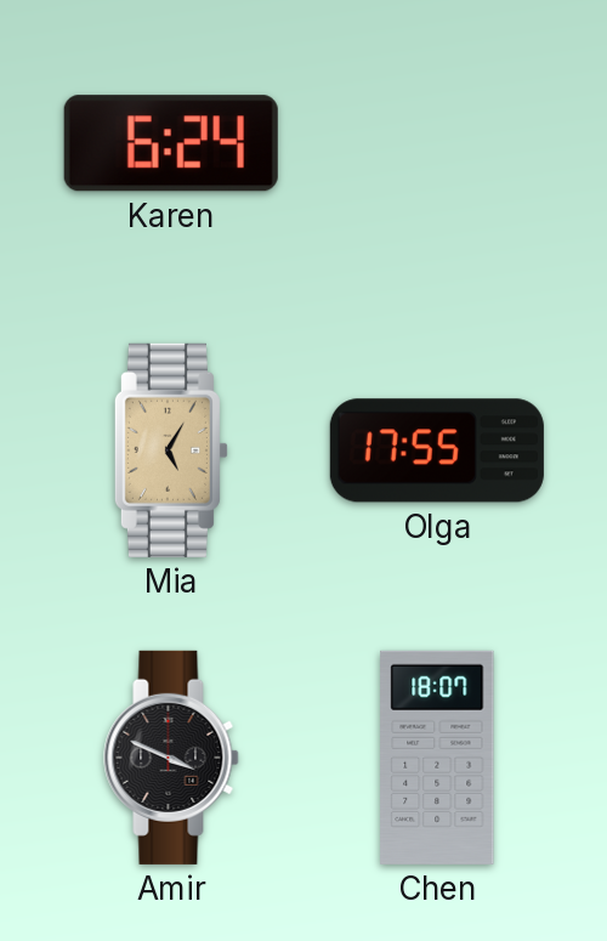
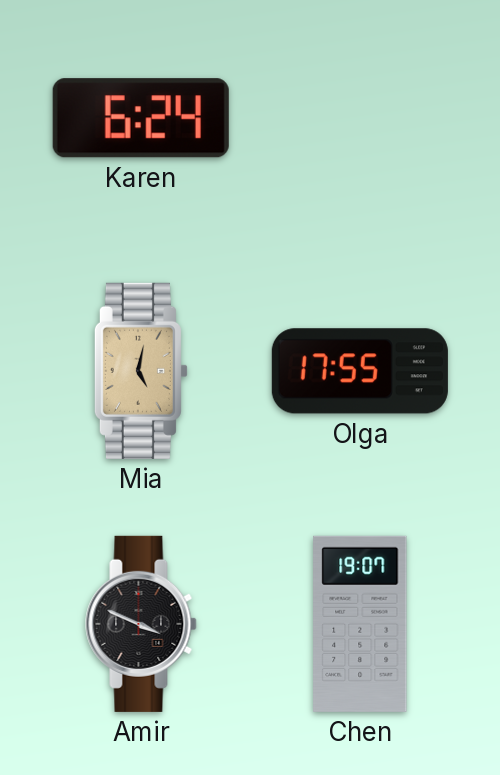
Mia: 5:05 -> 5:02
Chen: 18:07 -> 19:07
